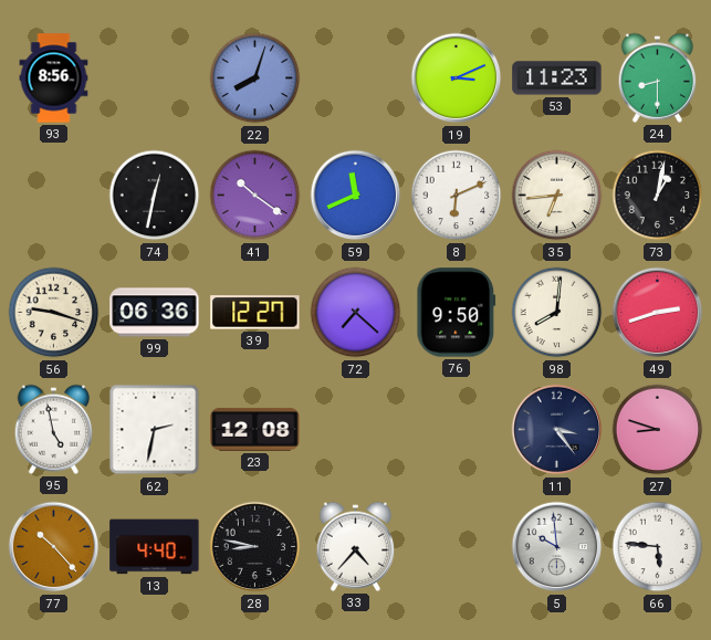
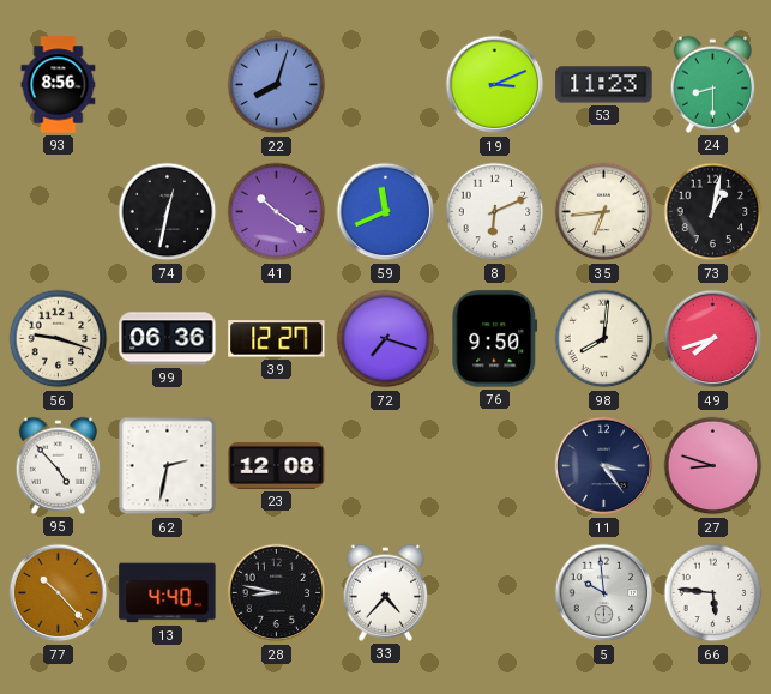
72: 7:22 -> 7:18
49: 2:42 -> 7:42
95: 4:58 -> 4:53
